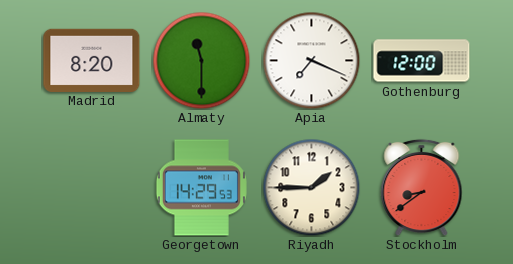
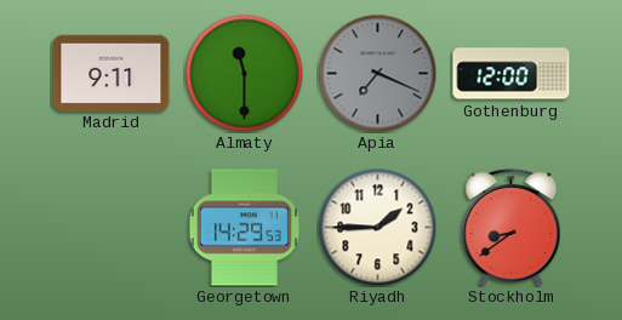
Madrid: 8:20 -> 9:11
Apia dial: white -> grey
